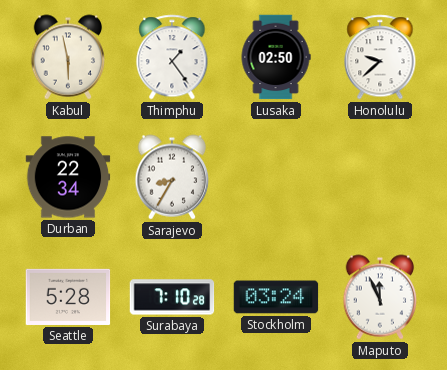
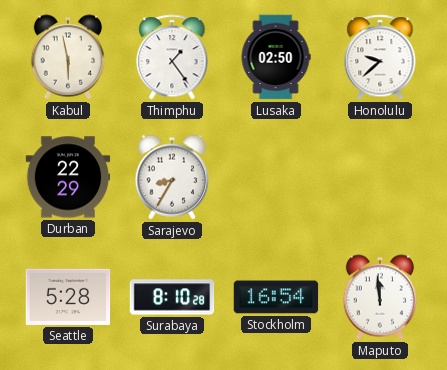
Durban: 22:34 -> 22:29
Surabaya: 7:10 -> 8:10
Stockholm: 03:24 -> 16:54
Maputo: 11:56 -> 11:59
